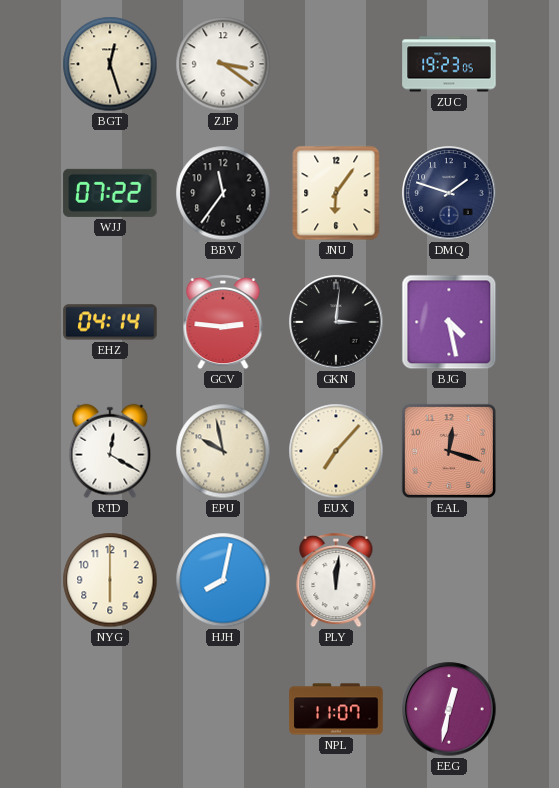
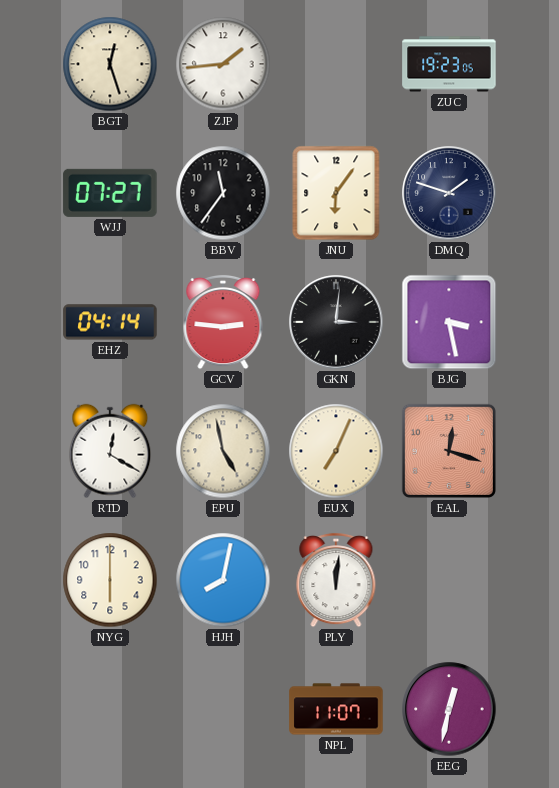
ZJP: 3:21 -> 1:44
WJJ: 07:22 -> 07:27
BJG: 4:28 -> 3:28
EPU: 9:58 -> 4:58
EUX: 7:07 -> 7:04
